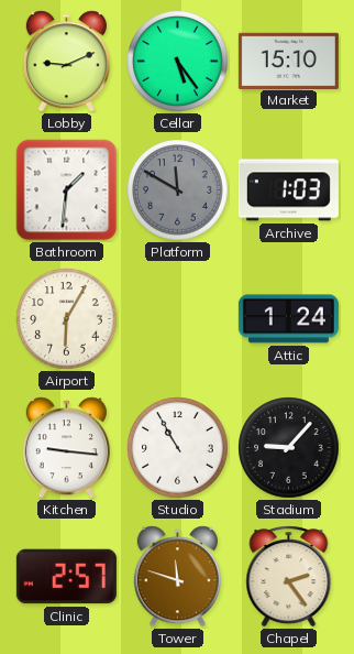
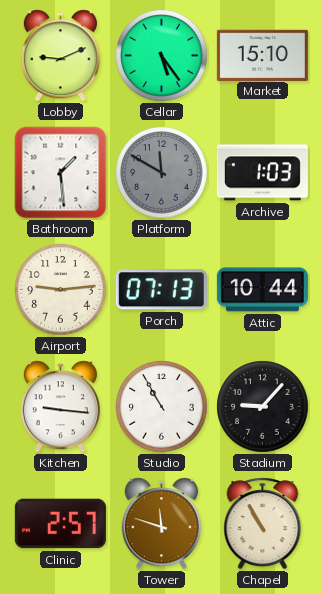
Bathroom: 1:31 -> 1:29
Airport: 6:05 -> 9:14
Porch: none -> 07:13
Attic: 1:24 -> 10:44
Chapel: 2:24 -> 10:55
